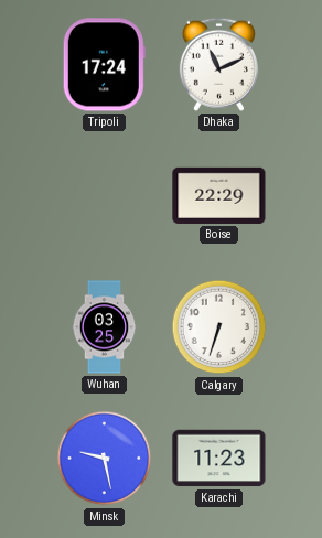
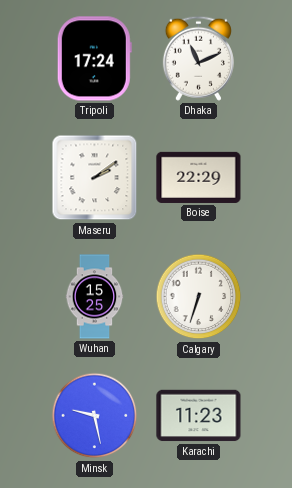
Maseru: none -> 2:09
Wuhan: 03:25 -> 15:25
